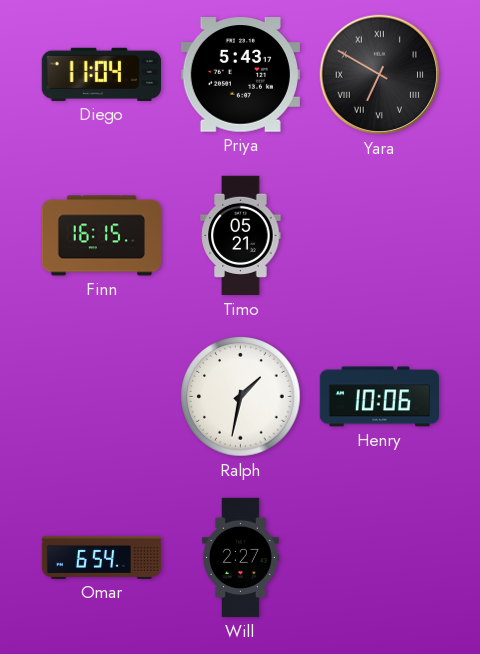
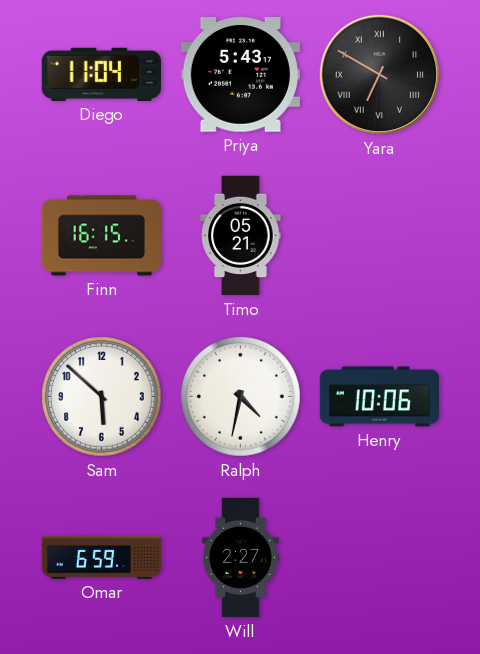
Sam: none -> 5:52
Ralph: 1:32 -> 4:32
Omar: 6:54 -> 6:59
